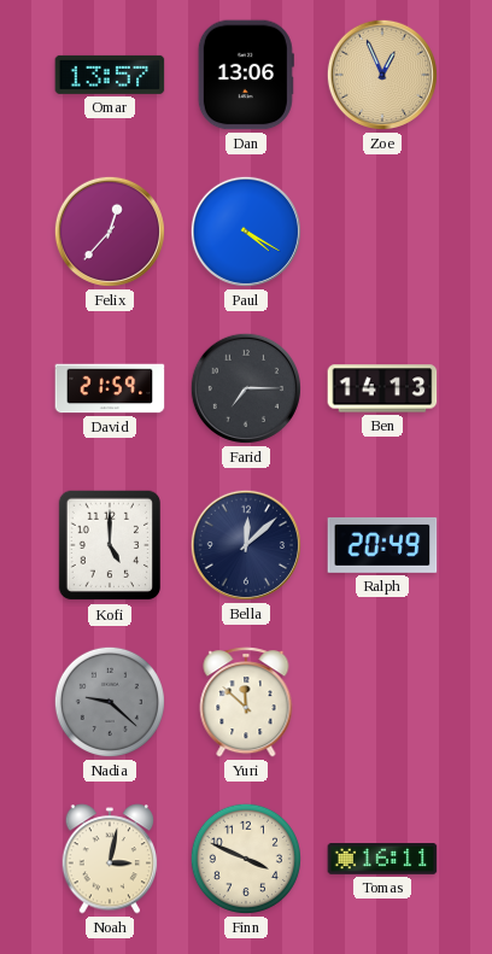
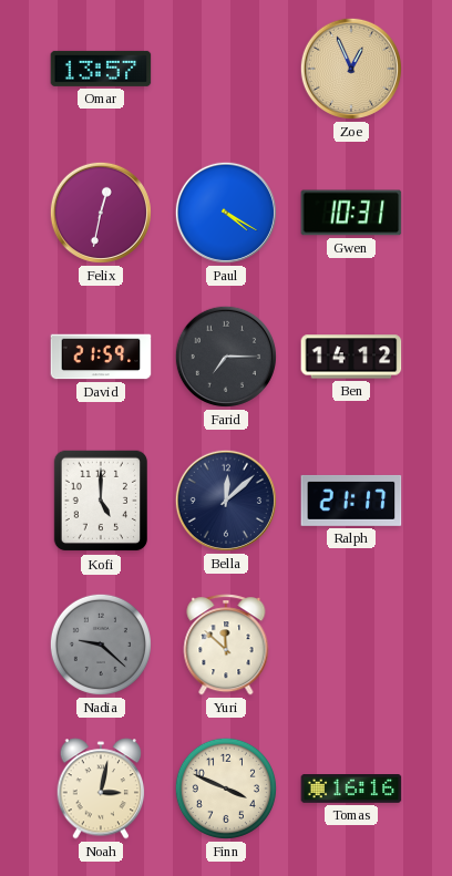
Dan: 13:06 -> none
Felix: 12:37 -> 12:32
Gwen: none -> 10:31
Ben: 14:13 -> 14:12
Ralph: 20:49 -> 21:17
Tomas: 16:11 -> 16:16
